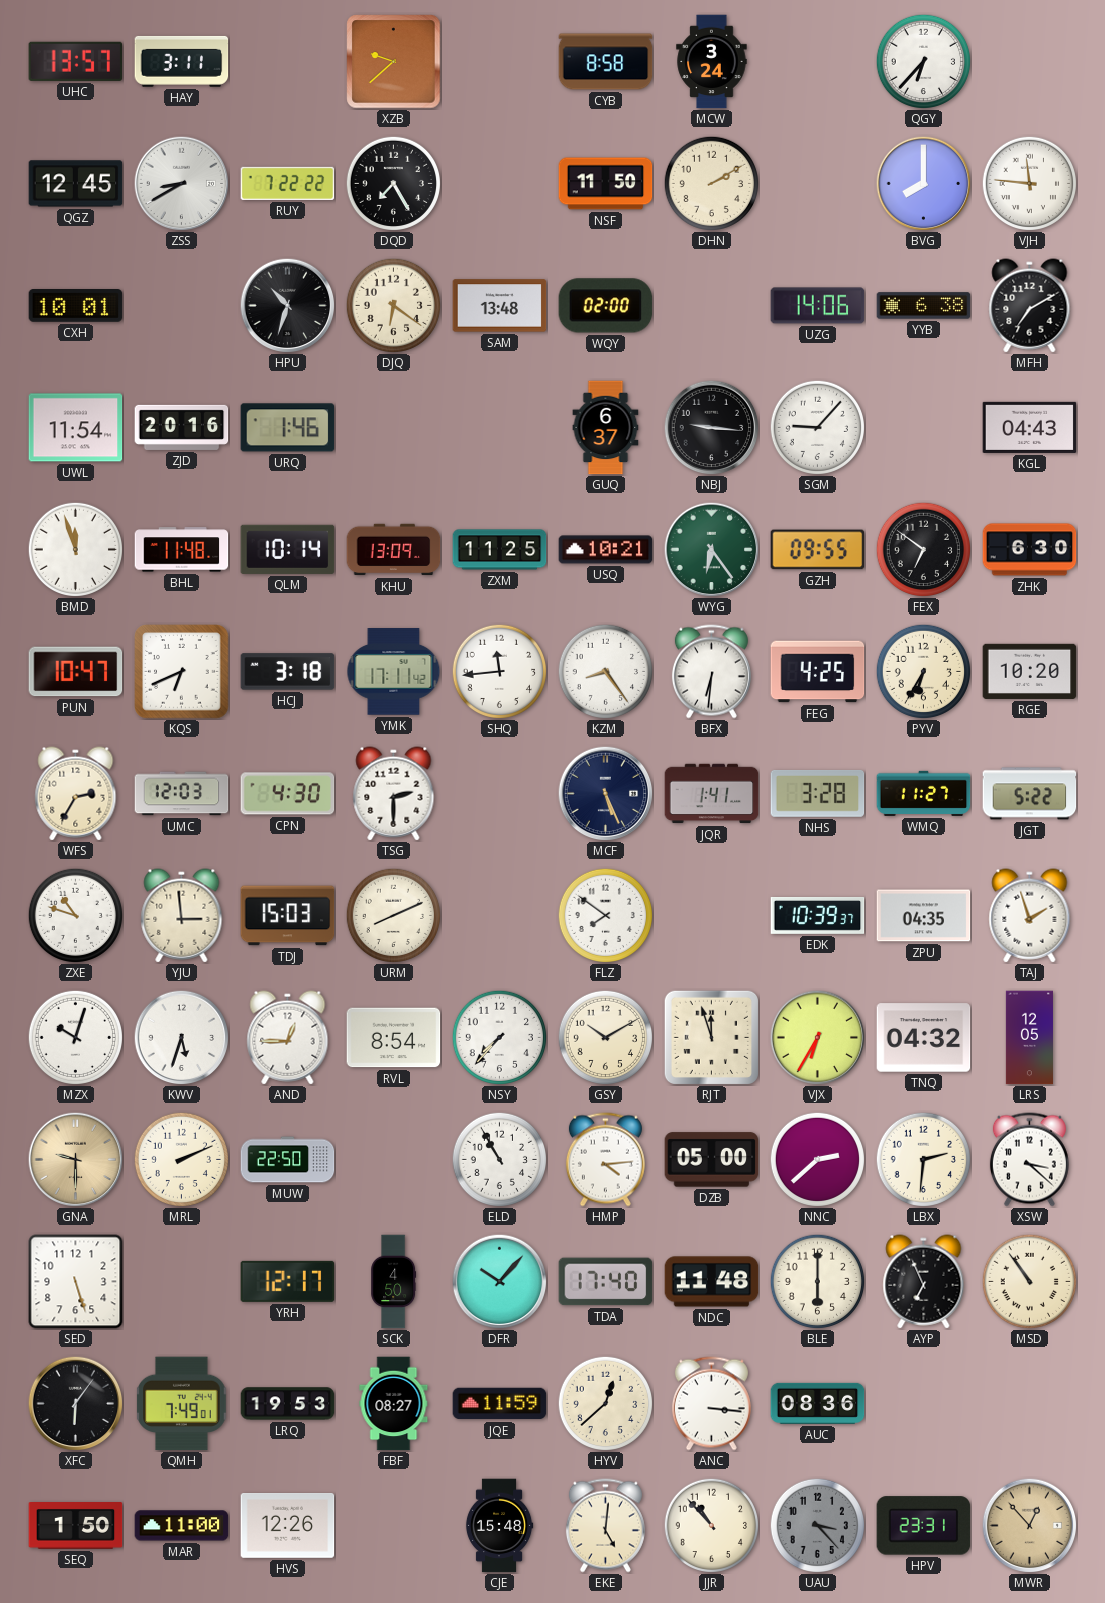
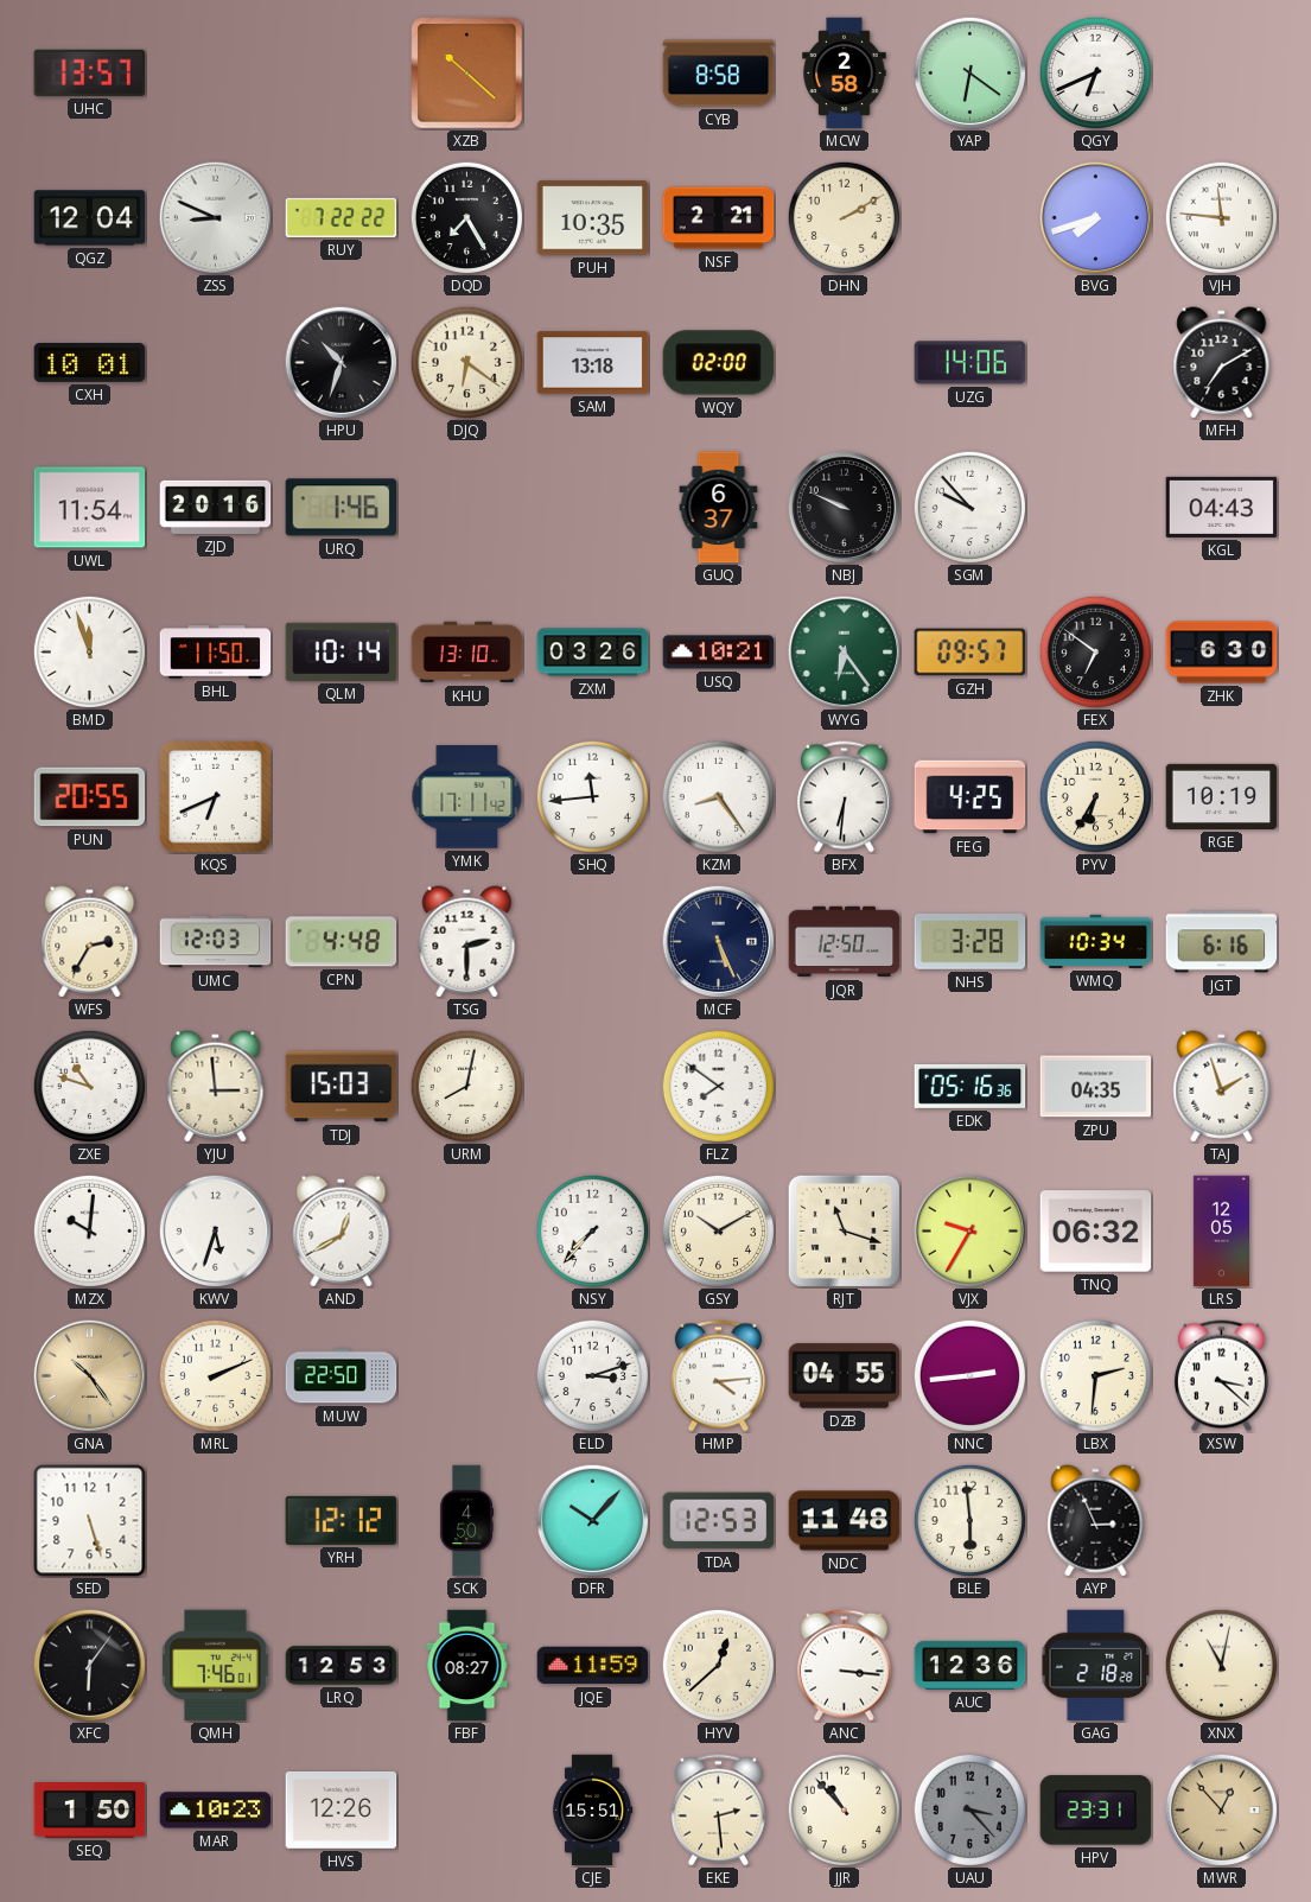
HAY: 3:11 -> none
XZB: 9:38 -> 10:22
MCW: 3:24 -> 2:58
YAP: none -> 6:21
QGY: 6:37 -> 6:41
QGZ: 12:45 -> 12:04
ZSS: 8:40 -> 8:49
PUH: none -> 10:35
NSF: 11:50 -> 2:21
BVG: 8:00 -> 7:42
SAM: 13:48 -> 13:18
YYB: 6:38 -> none
NBJ: 9:16 -> 9:49
SGM: 9:07 -> 9:53
BHL: 11:48 -> 11:50
KHU: 13:09 -> 13:10
ZXM: 11:25 -> 03:26
GZH: 09:55 -> 09:57
PUN: 10:47 -> 20:55
HCJ: 3:18 -> none
RGE: 10:20 -> 10:19
CPN: 4:30 -> 4:48
JQR: 1:41 -> 12:50
WMQ: 11:27 -> 10:34
JGT: 5:22 -> 6:16
URM: 8:11 -> 8:02
EDK: 10:39 -> 05:16
MZX: 10:03 -> 10:01
AND: 12:45 -> 12:40
RVL: 8:54 -> none
RJT: 11:57 -> 11:18
VJX: 6:35 -> 9:35
TNQ: 04:32 -> 06:32
GNA: 9:30 -> 10:24
ELD: 10:55 -> 3:12
DZB: 05:00 -> 04:55
NNC: 2:38 -> 2:44
YRH: 12:17 -> 12:12
TDA: 17:40 -> 12:53
BLE: 6:00 -> 5:59
AYP: 6:56 -> 2:56
MSD: 10:54 -> none
QMH: 7:49 -> 7:46
LRQ: 19:53 -> 12:53
AUC: 08:36 -> 12:36
GAG: none -> 2:18
XNX: none -> 11:02
MAR: 11:00 -> 10:23
CJE: 15:48 -> 15:51
EKE: 5:01 -> 2:29
